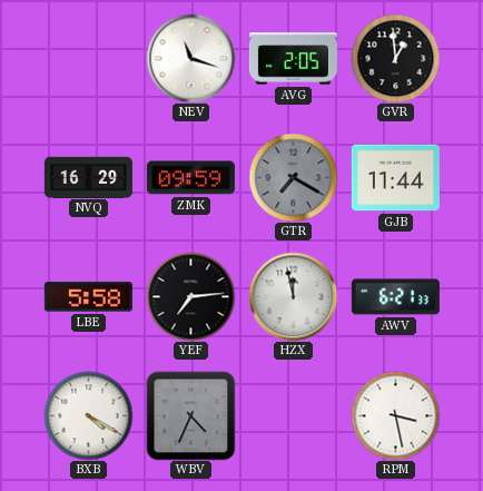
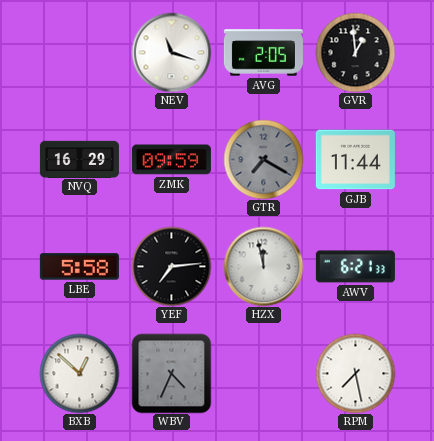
BXB: 4:20 -> 12:52
RPM: 3:28 -> 7:28
